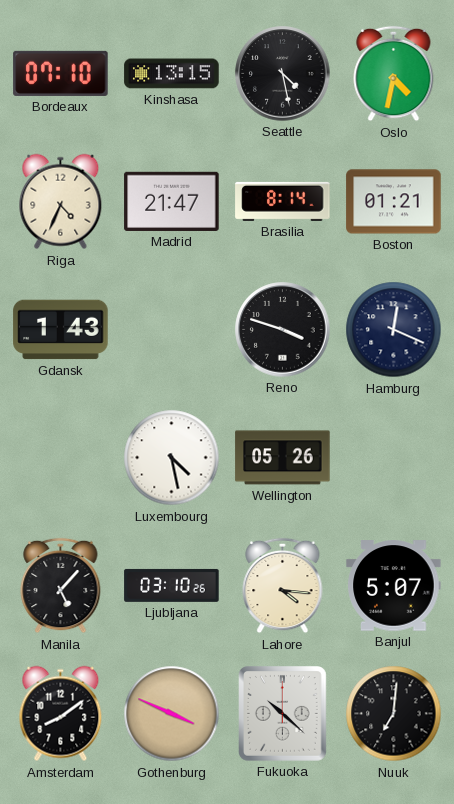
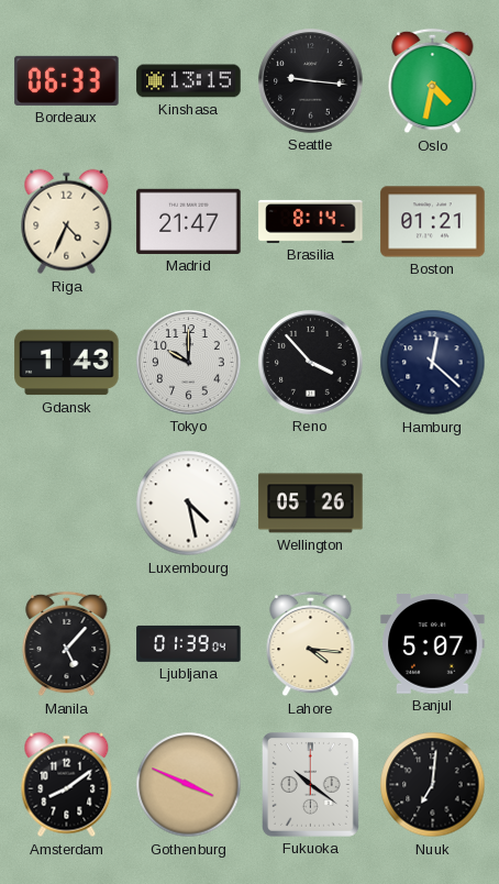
Bordeaux: 07:10 -> 06:33
Seattle: 4:28 -> 9:16
Tokyo: none -> 10:00
Reno: 3:48 -> 3:53
Hamburg: 12:19 -> 12:22
Ljubljana: 03:10 -> 01:39
Fukuoka: 10:22 -> 10:21
